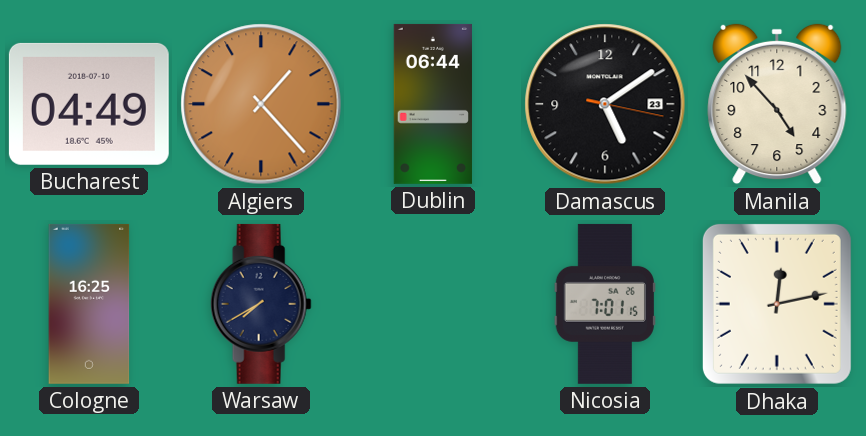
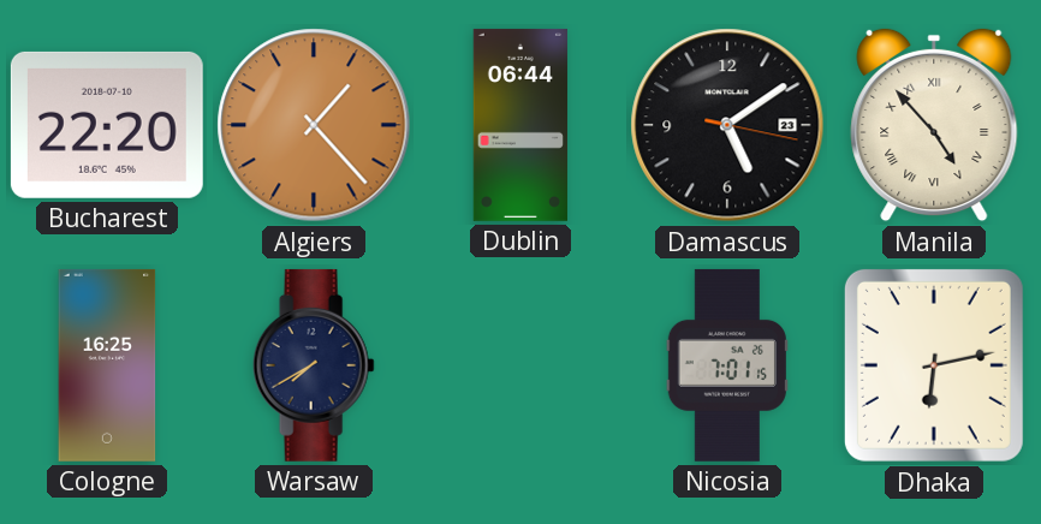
Bucharest: 04:49 -> 22:20
Manila numerals: Arabic -> Roman
Dhaka: 12:13 -> 6:13
